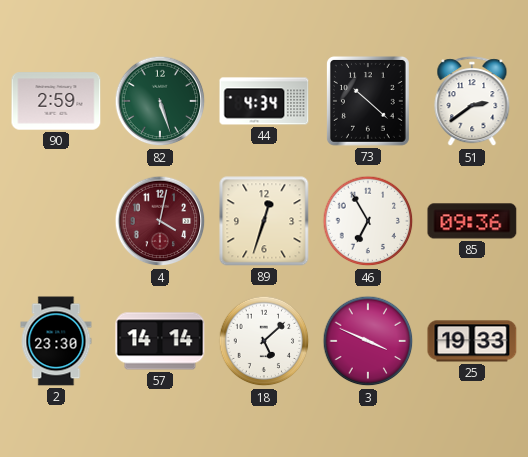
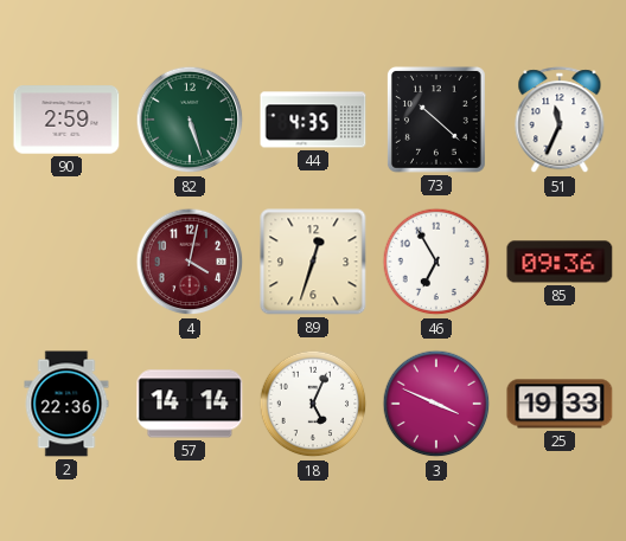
44: 4:34 -> 4:35
51: 2:39 -> 11:34
2: 23:30 -> 22:36
18: 5:08 -> 5:04
